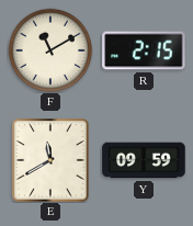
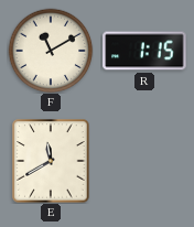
R: 2:15 -> 1:15
Y: 09:59 -> none
